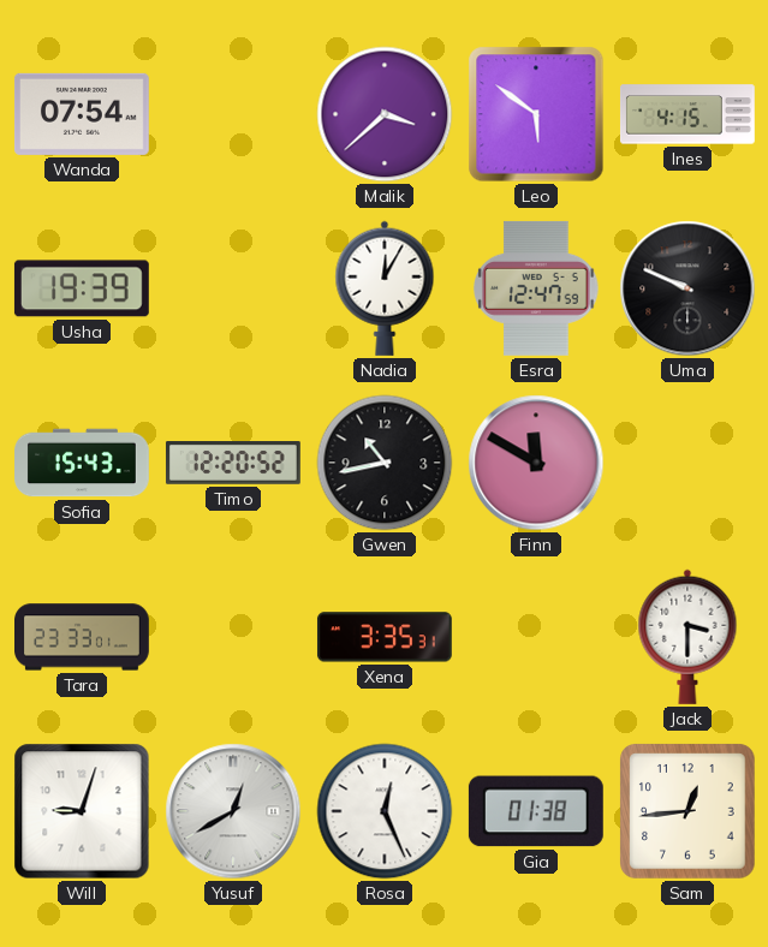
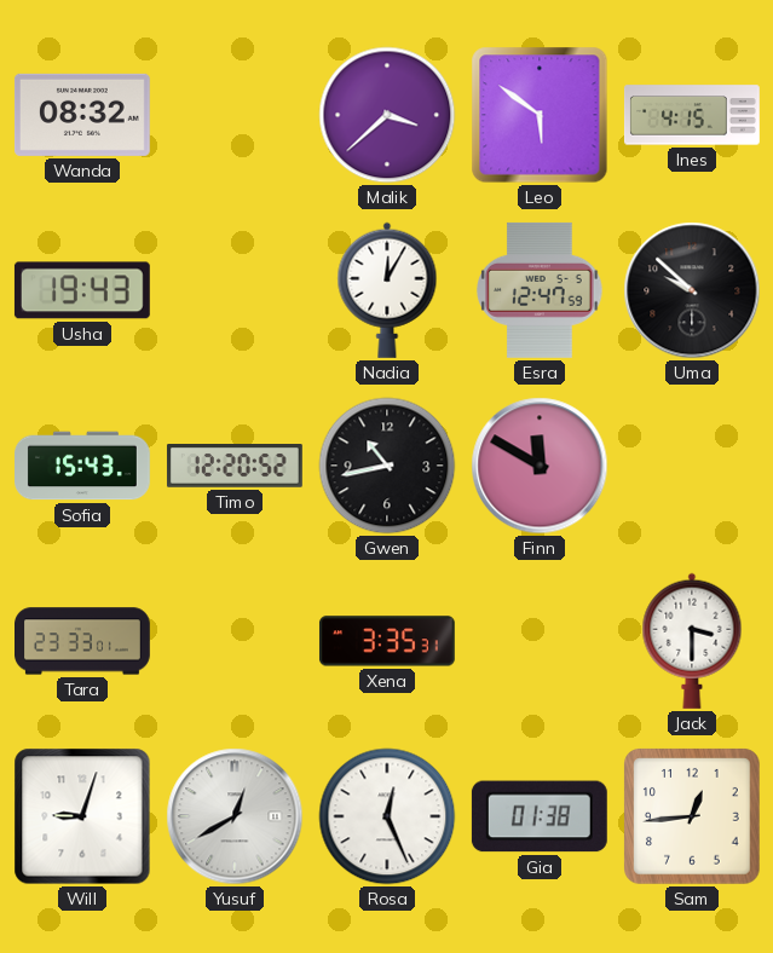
Wanda: 07:54 -> 08:32
Usha: 19:39 -> 19:43
Uma: 9:49 -> 9:52
